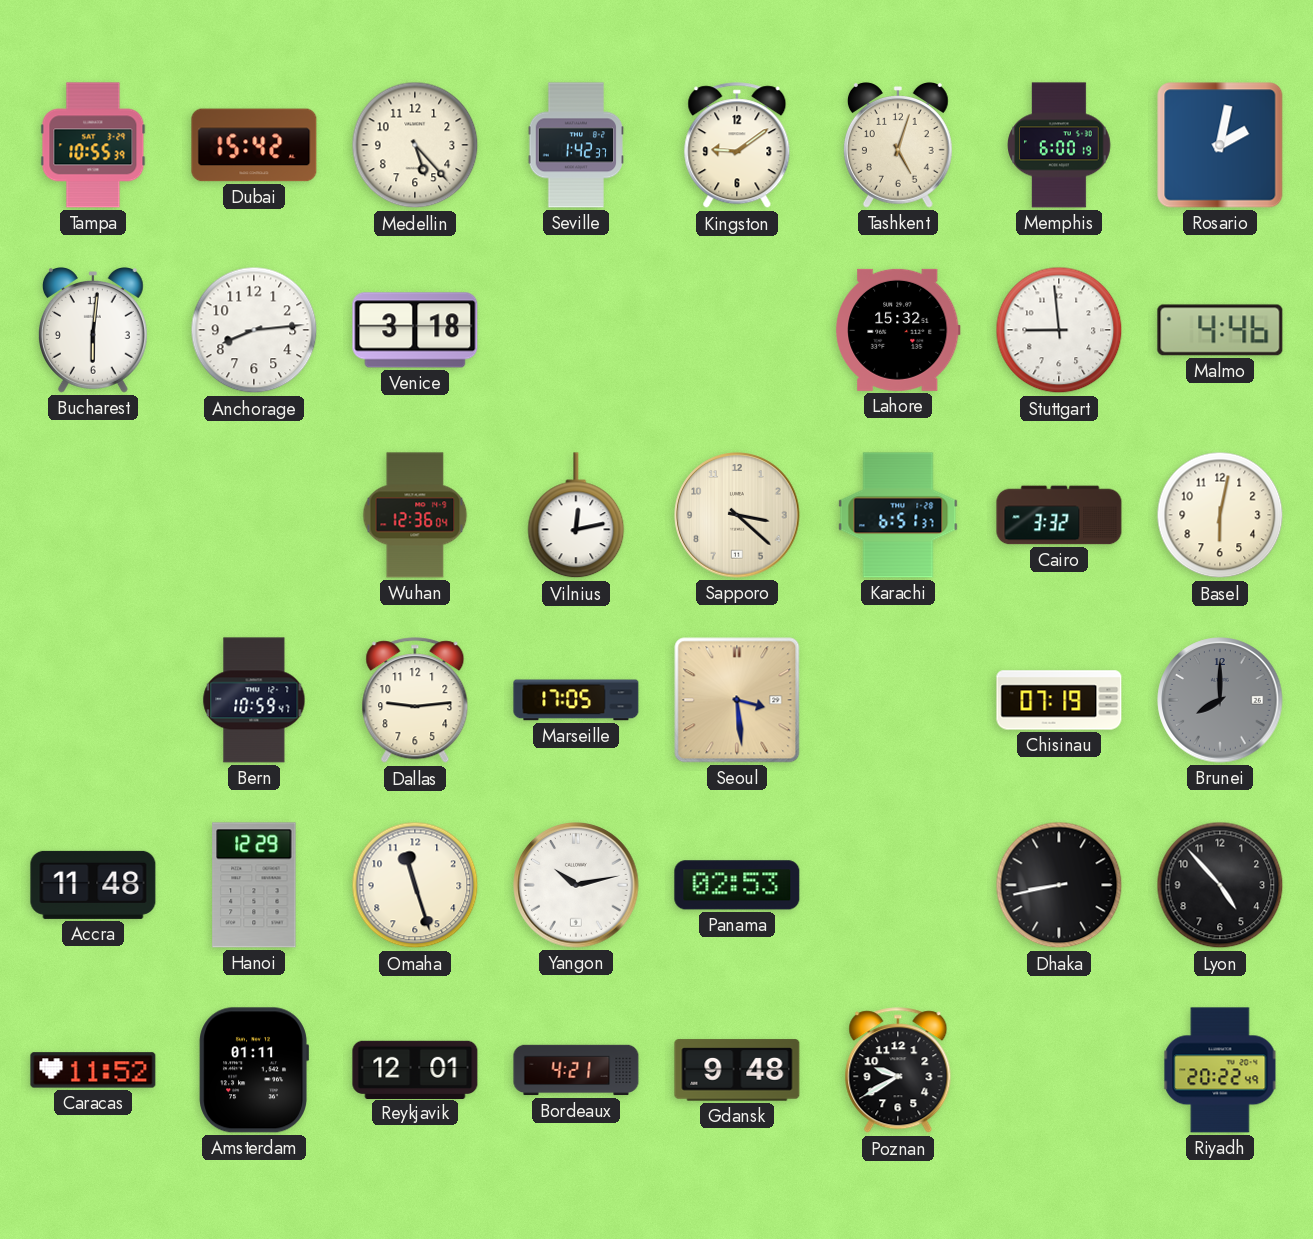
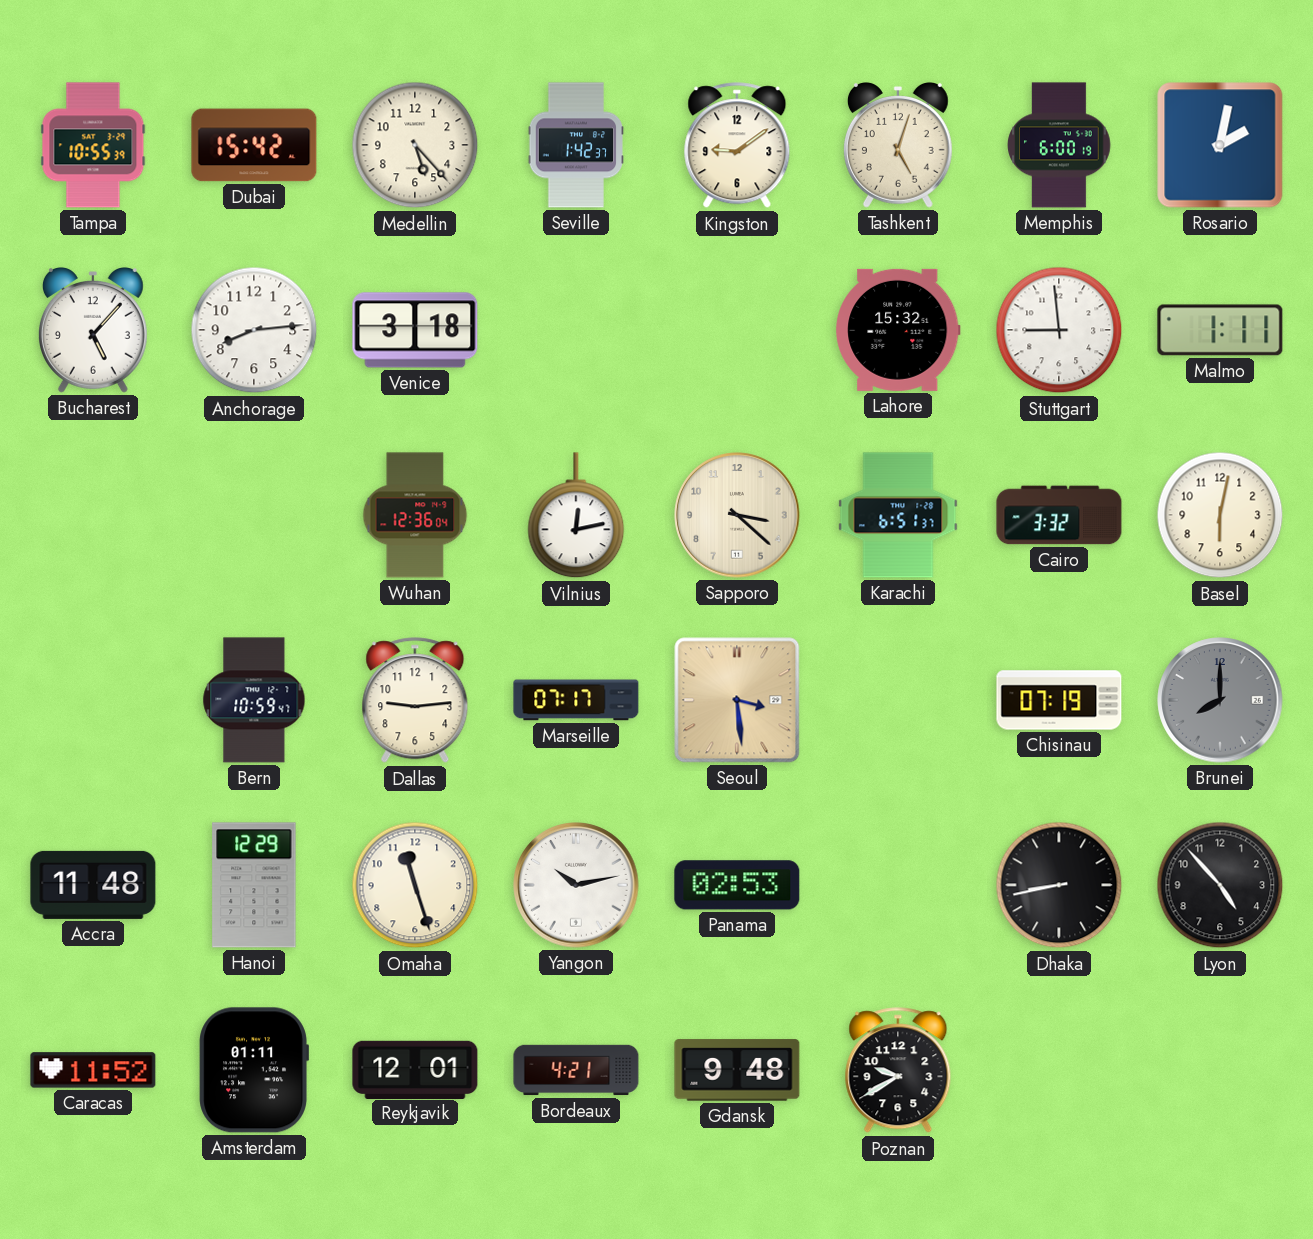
Bucharest: 6:01 -> 5:07
Malmo: 4:46 -> 1:11
Marseille: 17:05 -> 07:17
Riyadh: 20:22 -> none
